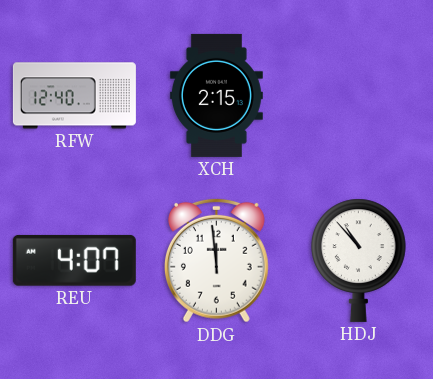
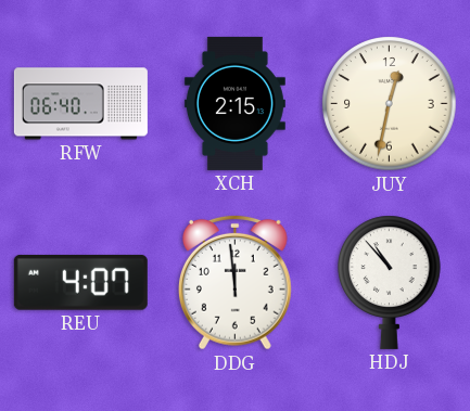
RFW: 12:40 -> 06:40
JUY: none -> 12:32
